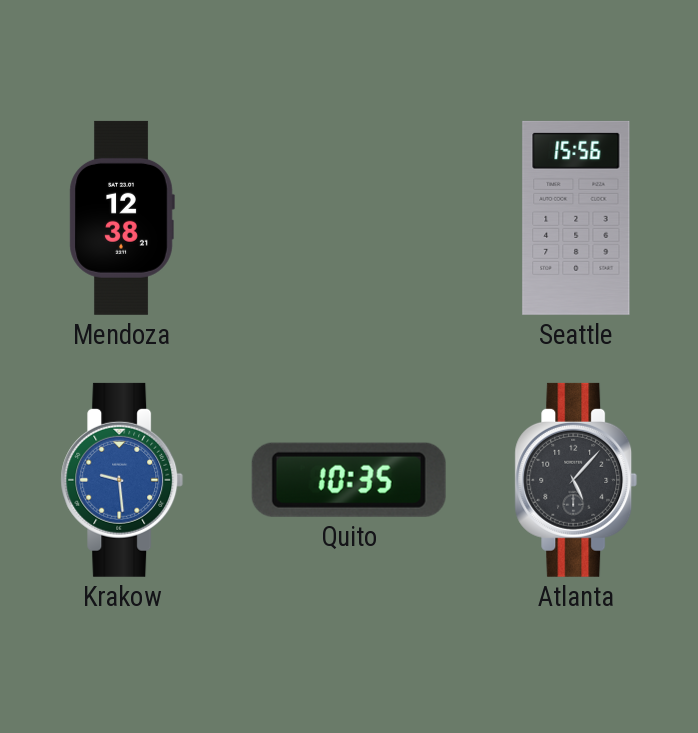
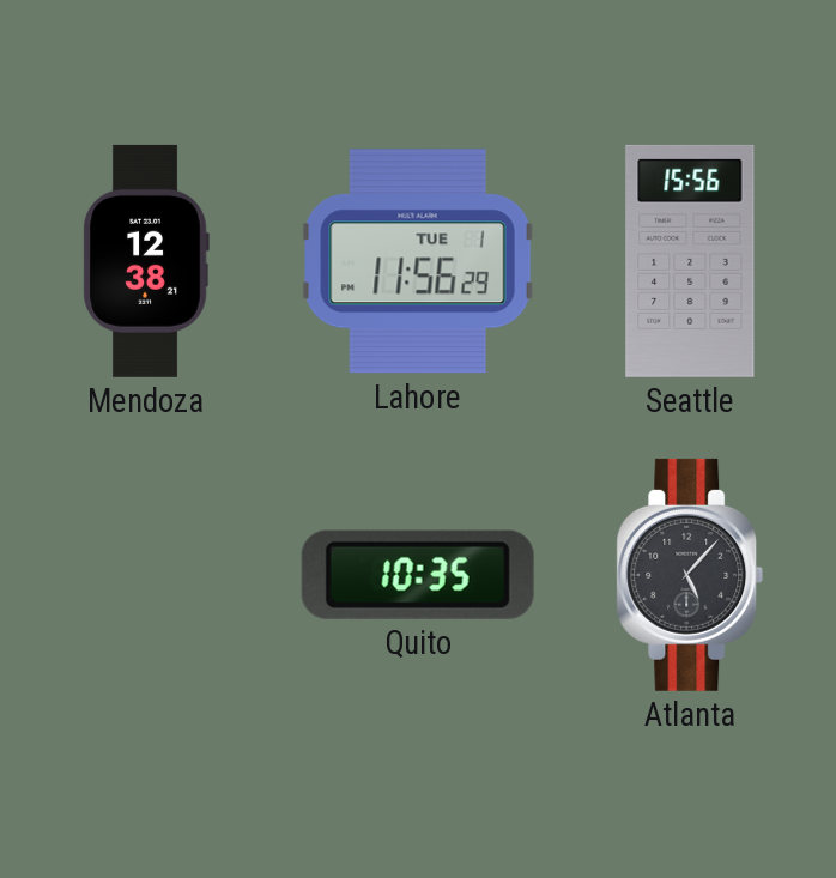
Lahore: none -> 11:56
Krakow: 9:29 -> none
